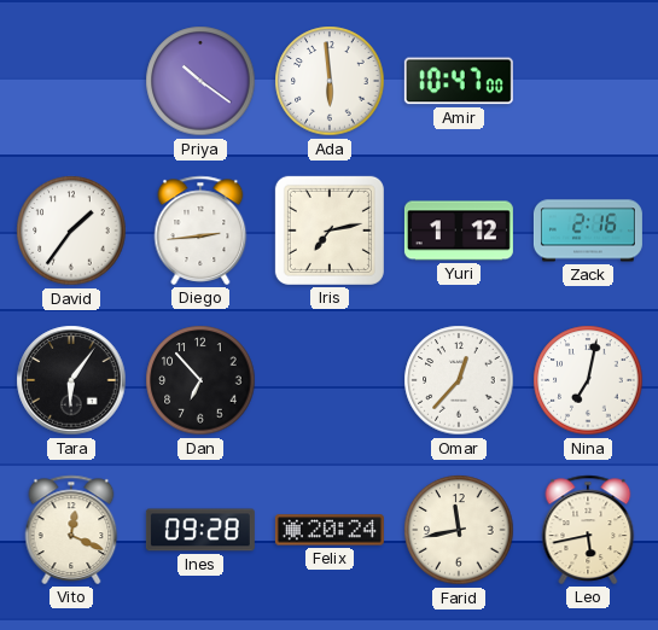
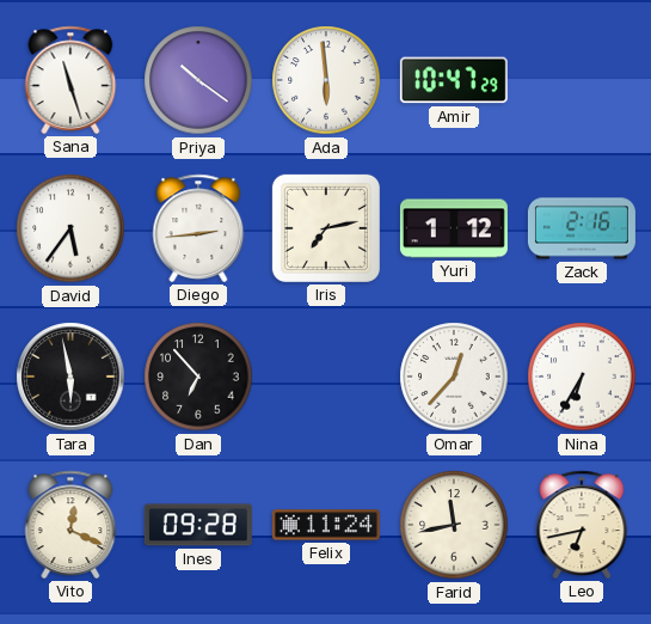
Sana: none -> 11:27
Amir: 10:47:00 -> 10:47:29
David: 1:36 -> 5:36
Tara: 6:06 -> 5:58
Nina: 7:02 -> 6:35
Felix: 20:24 -> 11:24
Leo: 5:43 -> 6:43
